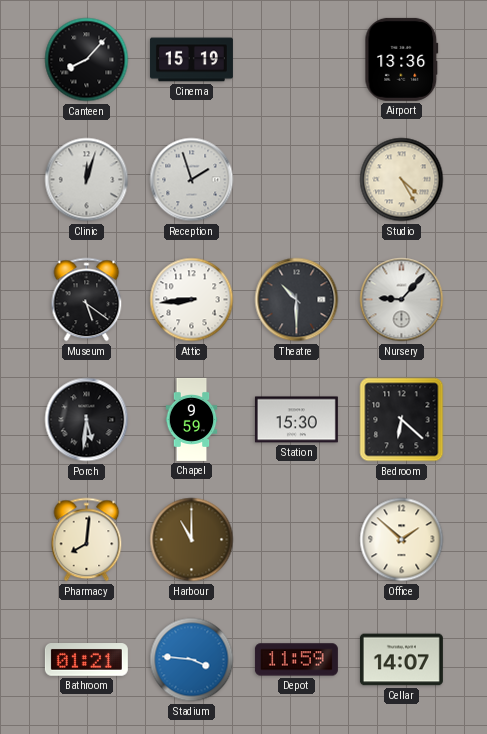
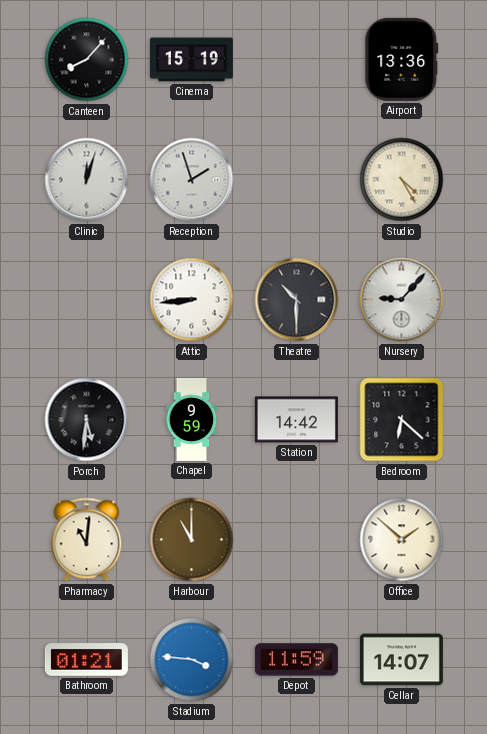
Museum: 5:21 -> none
Station: 15:30 -> 14:42
Pharmacy: 8:01 -> 11:01
